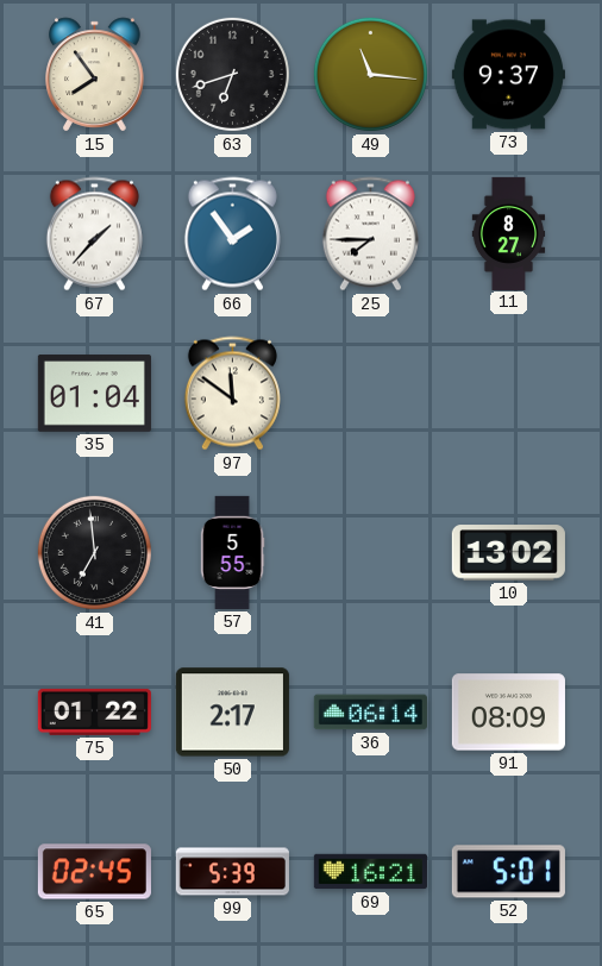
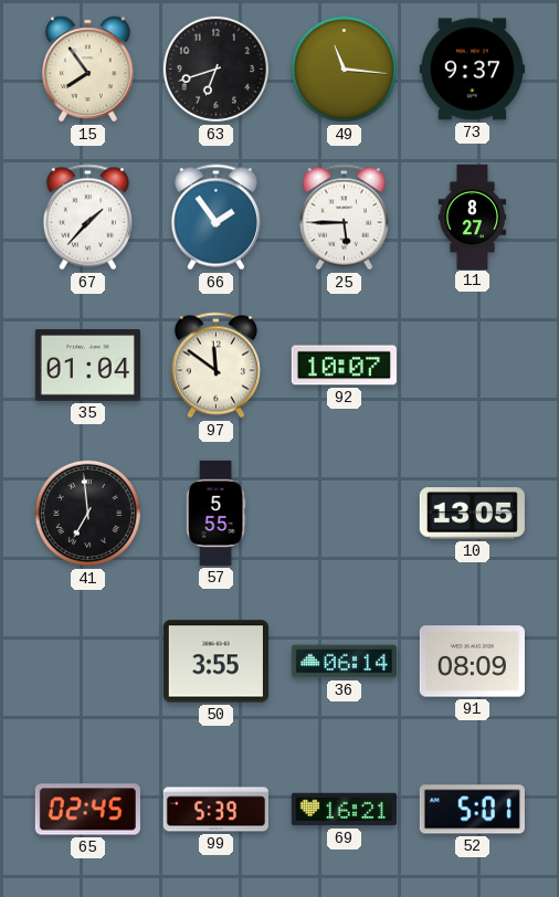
25: 7:45 -> 5:45
92: none -> 10:07
10: 13:02 -> 13:05
75: 01:22 -> none
50: 2:17 -> 3:55
